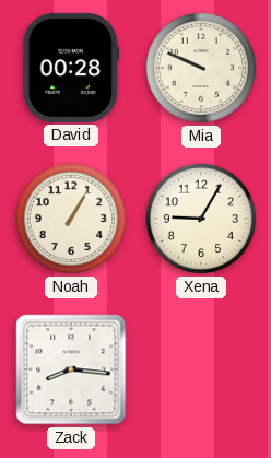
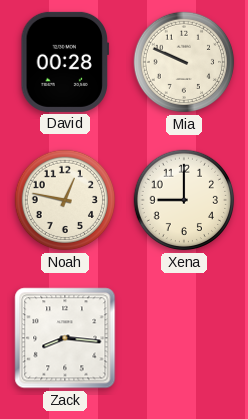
Noah: 1:05 -> 12:47
Xena: 9:05 -> 9:00
